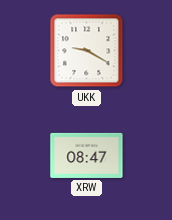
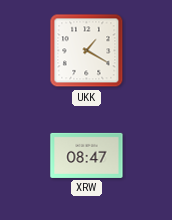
UKK: 9:20 -> 1:20
